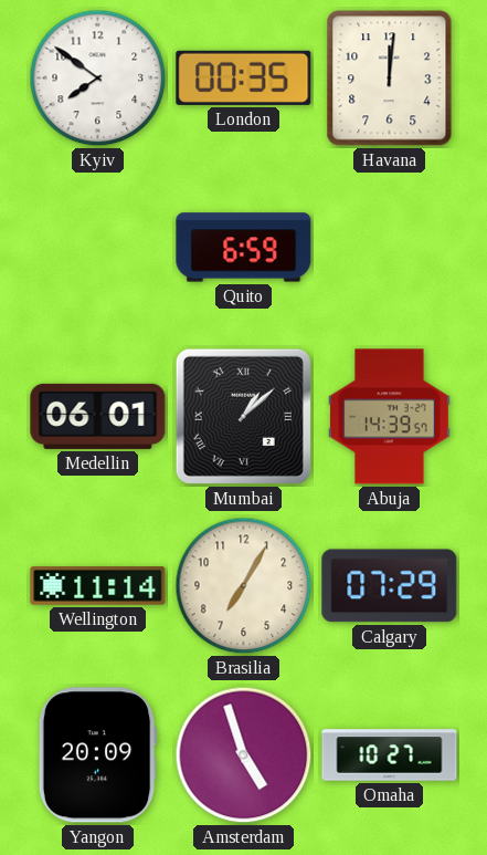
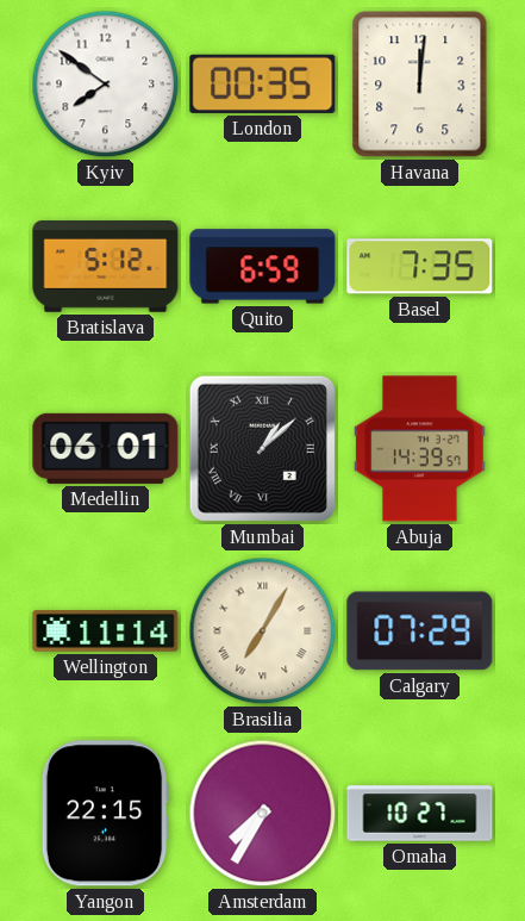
Bratislava: none -> 5:12
Basel: none -> 7:35
Brasilia numerals: Arabic -> Roman
Yangon: 20:09 -> 22:15
Amsterdam: 4:57 -> 7:35
